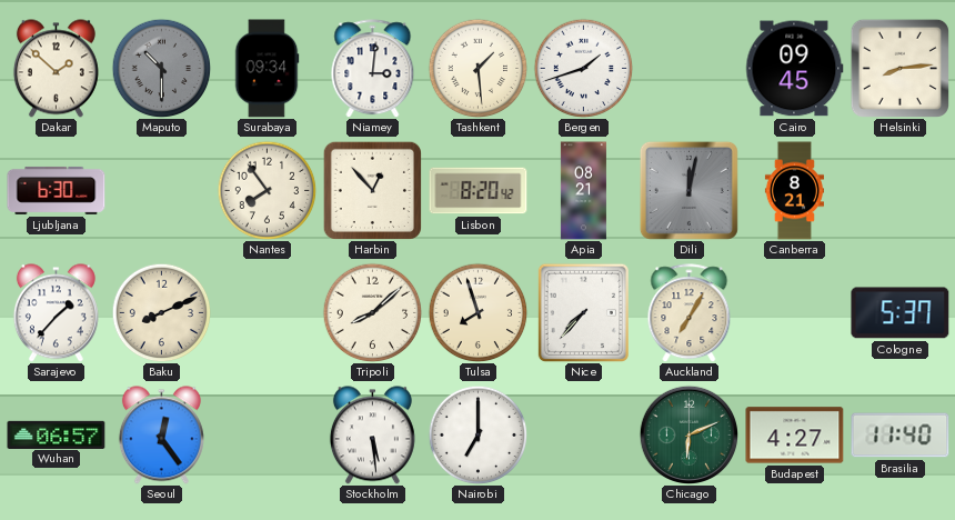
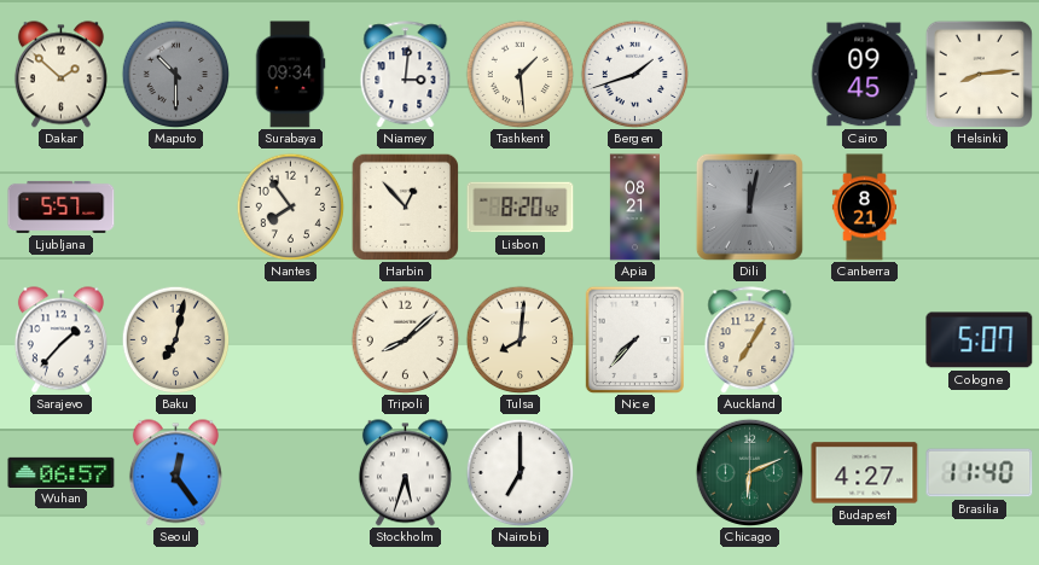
Ljubljana: 6:30 -> 5:57
Baku: 8:11 -> 7:02
Tulsa: 7:57 -> 8:01
Cologne: 5:37 -> 5:07
Stockholm: 5:29 -> 5:33
